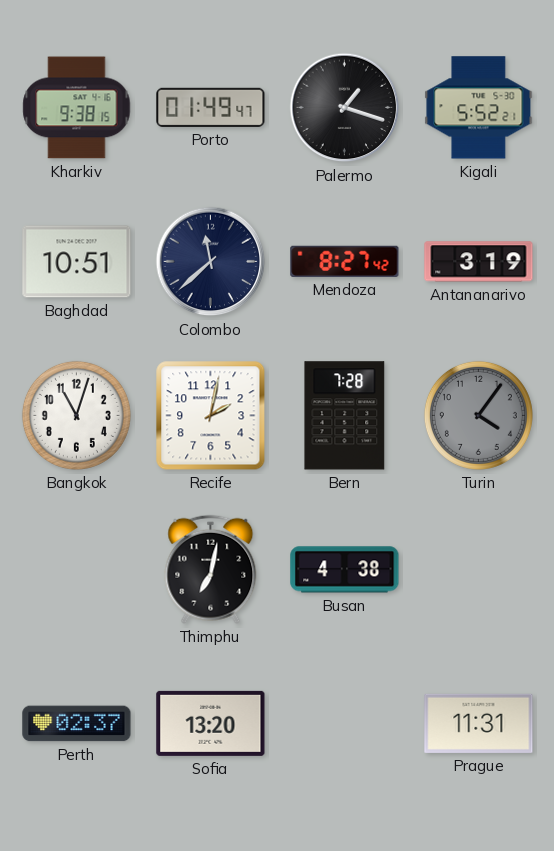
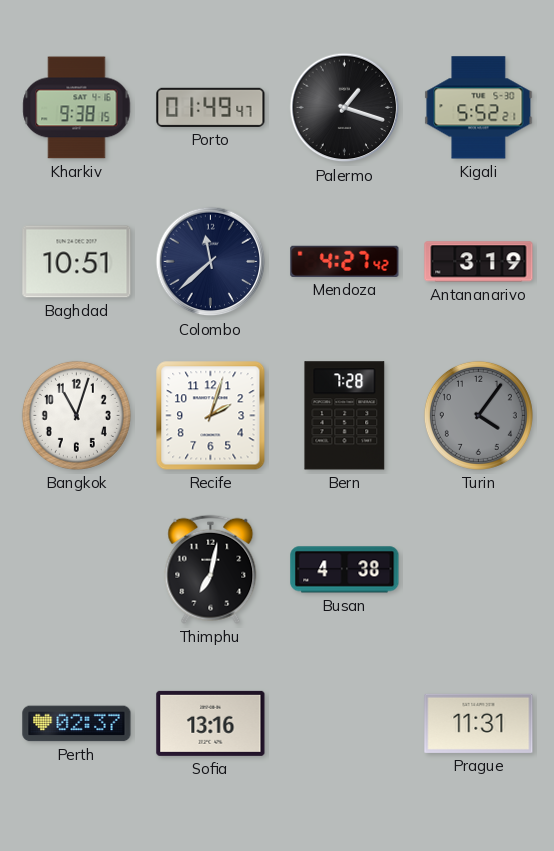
Mendoza: 8:27 -> 4:27
Recife: 2:02 -> 2:03
Sofia: 13:20 -> 13:16
